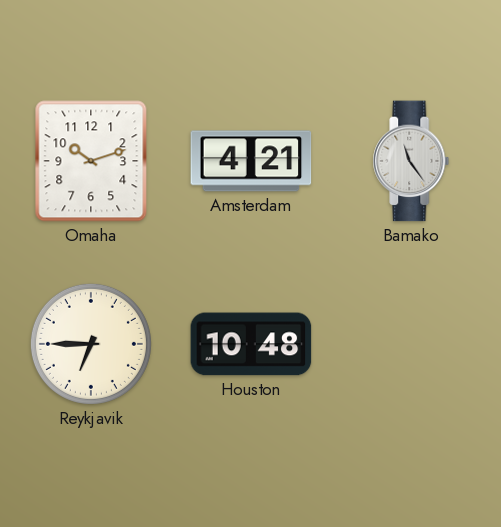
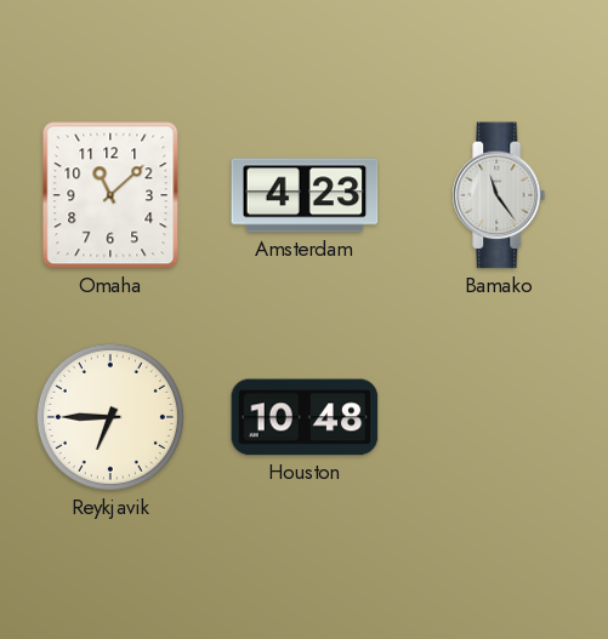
Omaha: 10:12 -> 11:08
Amsterdam: 4:21 -> 4:23
